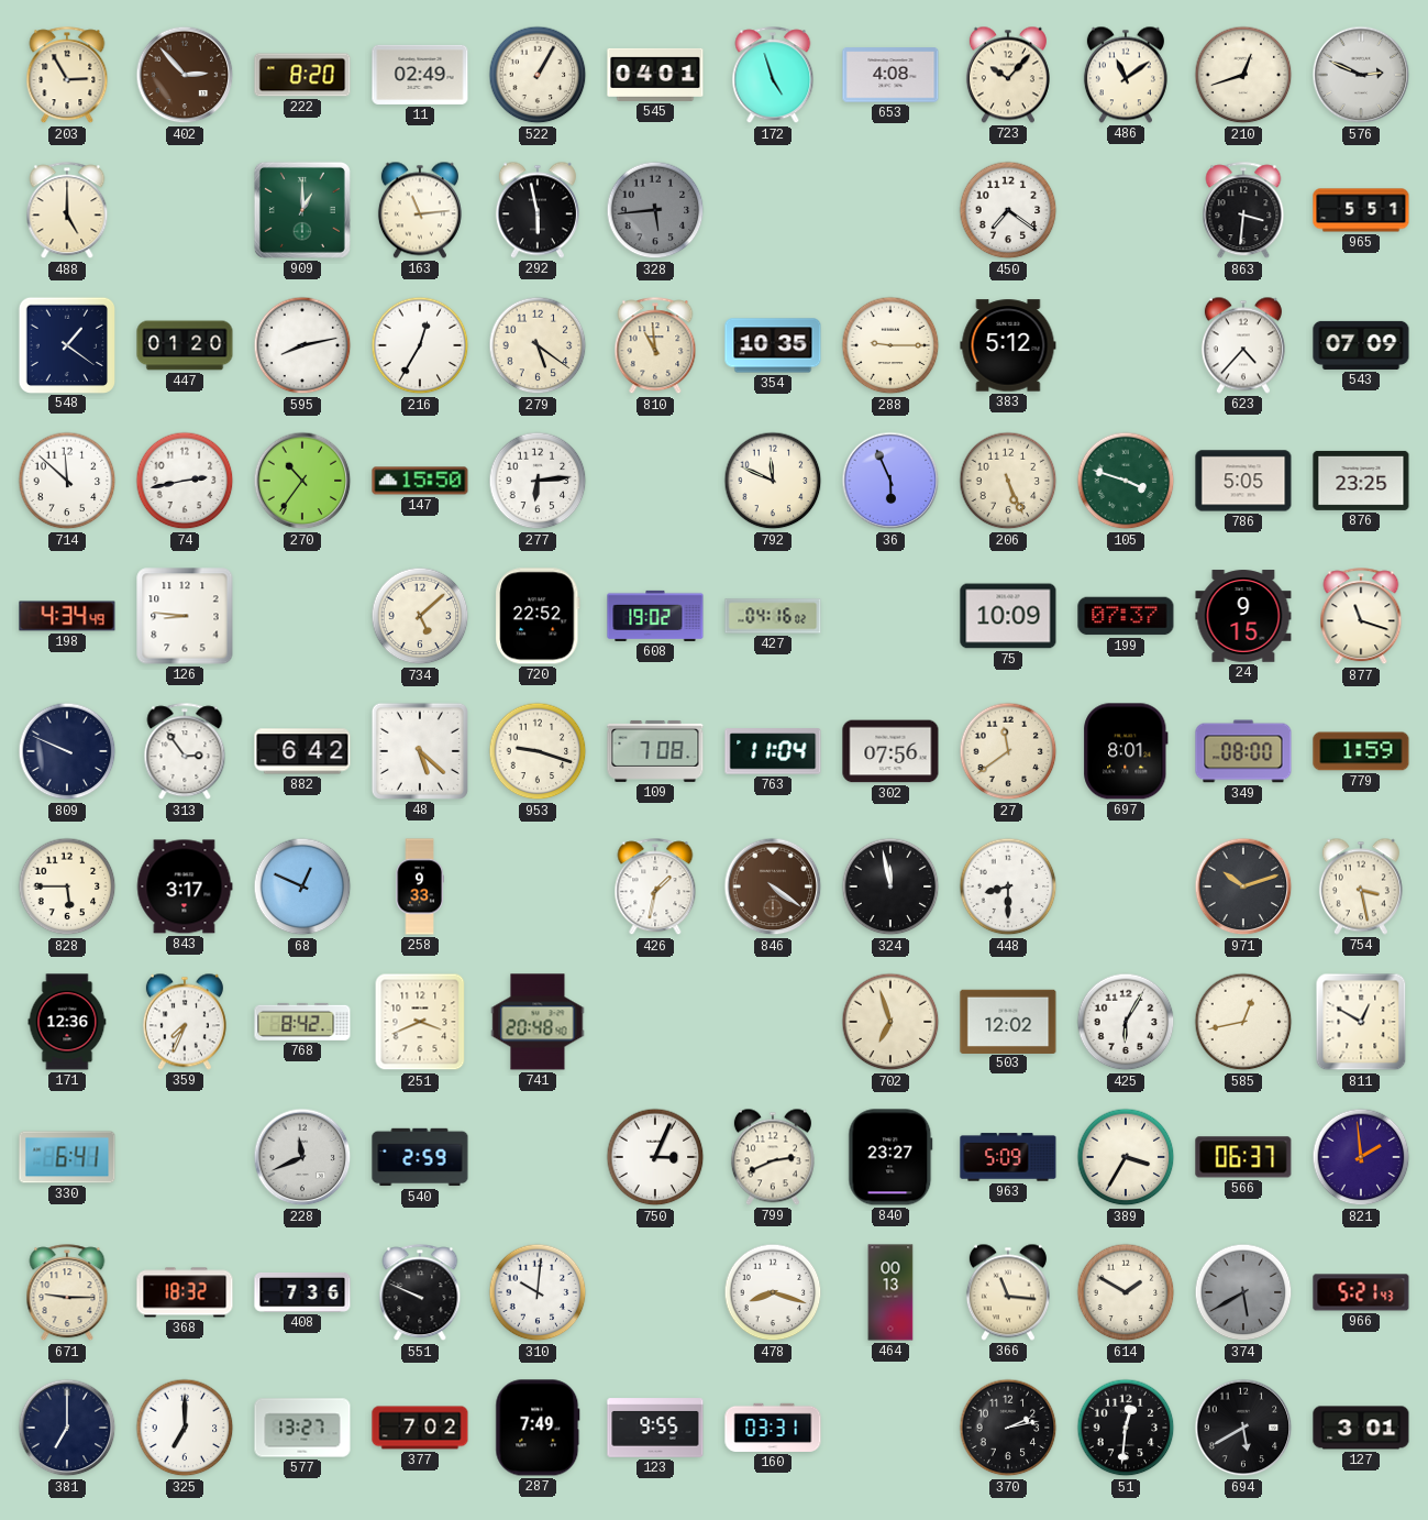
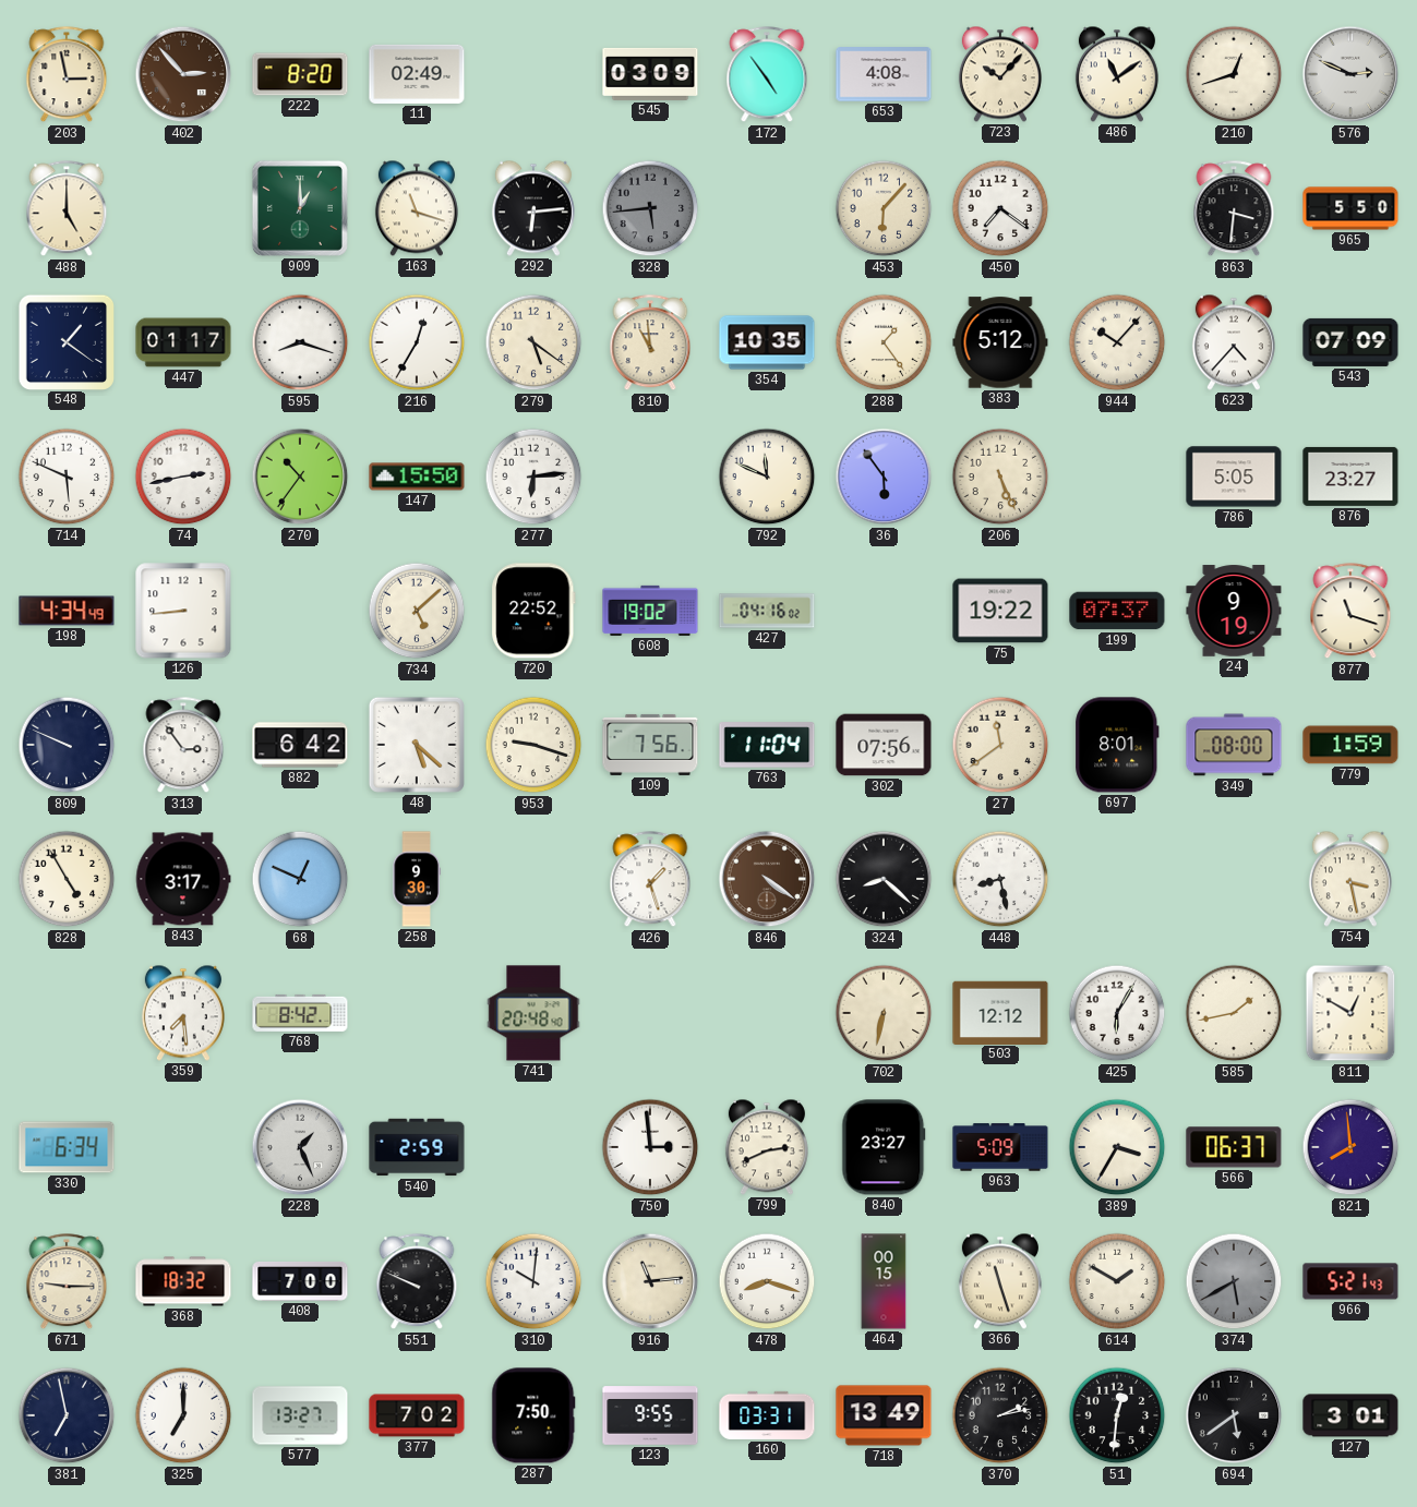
203: 2:55 -> 2:58
522: 1:05 -> none
545: 04:01 -> 03:09
172: 4:57 -> 4:54
163: 11:14 -> 11:18
292: 5:58 -> 6:14
453: none -> 6:07
965: 5:51 -> 5:50
447: 01:20 -> 01:17
595: 8:13 -> 8:18
288: 9:15 -> 1:24
944: none -> 10:07
714: 11:52 -> 5:49
36: 5:56 -> 5:54
105: 3:48 -> none
876: 23:25 -> 23:27
126: 8:46 -> 8:44
75: 10:09 -> 19:22
24: 9:15 -> 9:19
109: 7:08 -> 7:56
828: 5:45 -> 4:55
258: 9:33 -> 9:30
426: 1:32 -> 1:27
324: 11:58 -> 8:22
448: 8:30 -> 8:28
971: 10:12 -> none
171: 12:36 -> none
359: 7:34 -> 7:29
251: 3:41 -> none
702: 6:57 -> 6:32
503: 12:02 -> 12:12
585: 12:43 -> 1:43
330: 6:41 -> 6:34
228: 11:41 -> 1:26
750: 3:04 -> 2:59
821: 1:59 -> 7:59
408: 7:36 -> 7:00
916: none -> 11:14
464: 00:13 -> 00:15
366: 11:16 -> 11:27
381: 7:00 -> 6:58
287: 7:49 -> 7:50
718: none -> 13:49
694: 5:40 -> 5:39
